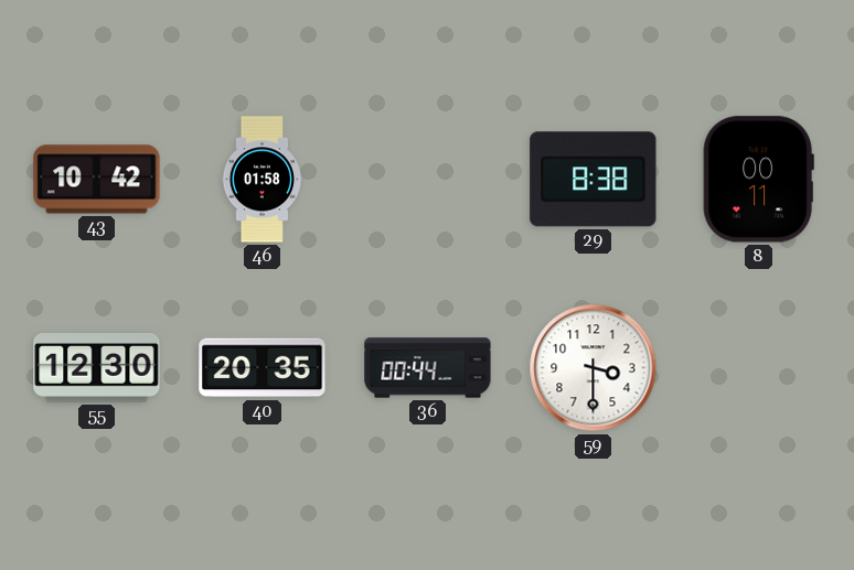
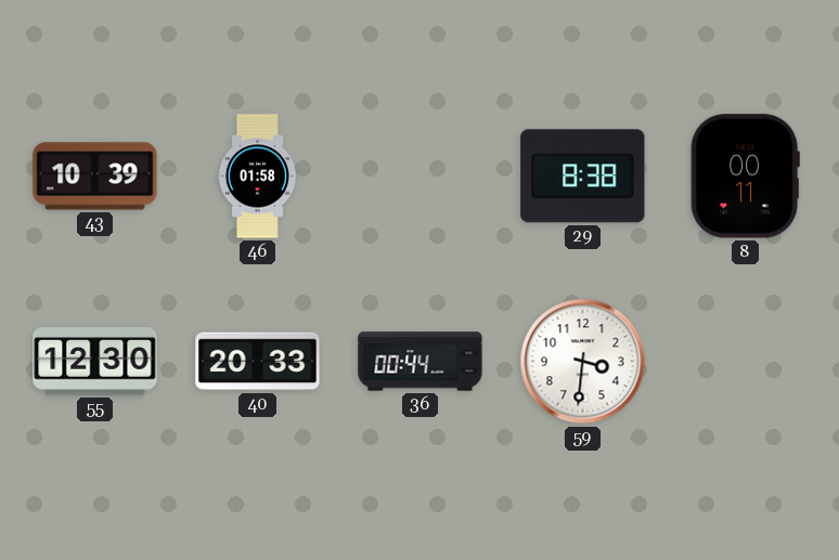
43: 10:42 -> 10:39
40: 20:35 -> 20:33
59: 3:30 -> 3:31
